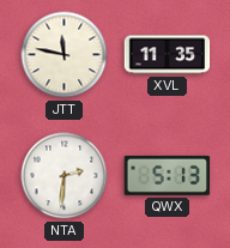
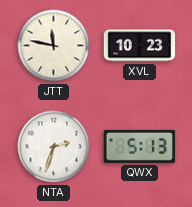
XVL: 11:35 -> 10:23
NTA: 2:31 -> 2:33
